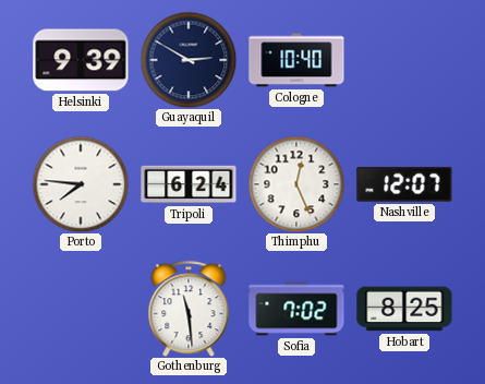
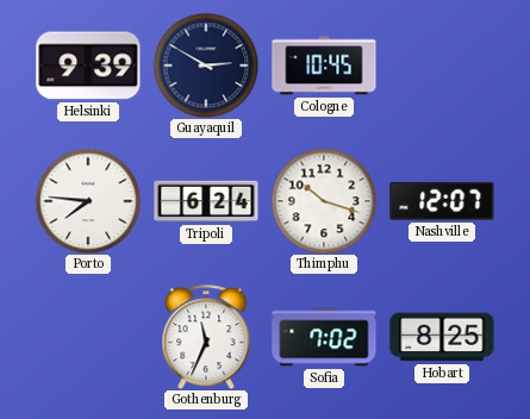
Cologne: 10:40 -> 10:45
Thimphu: 12:26 -> 10:18
Gothenburg: 11:29 -> 11:34
